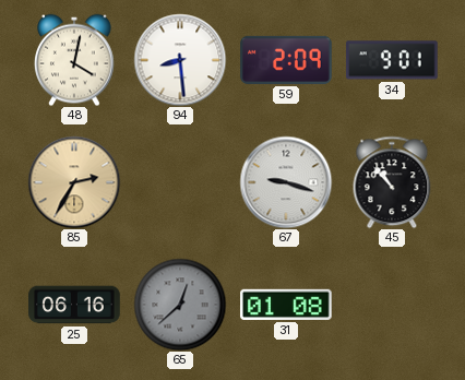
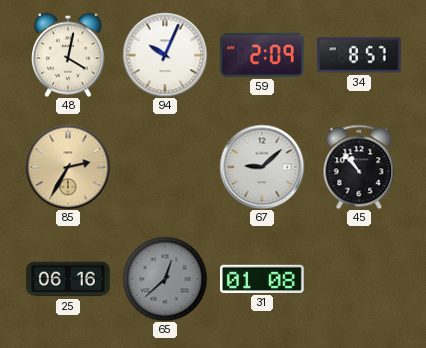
94: 8:29 -> 10:04
34: 9:01 -> 8:57
67: 9:18 -> 9:08
